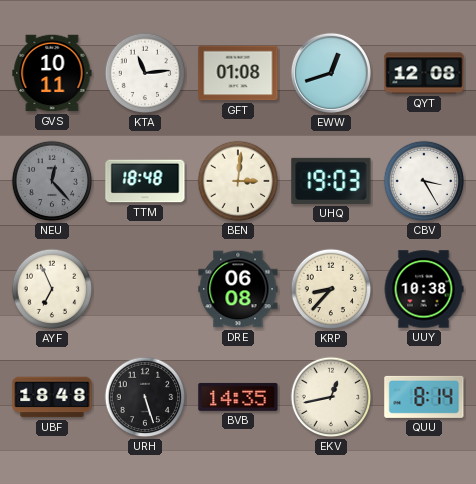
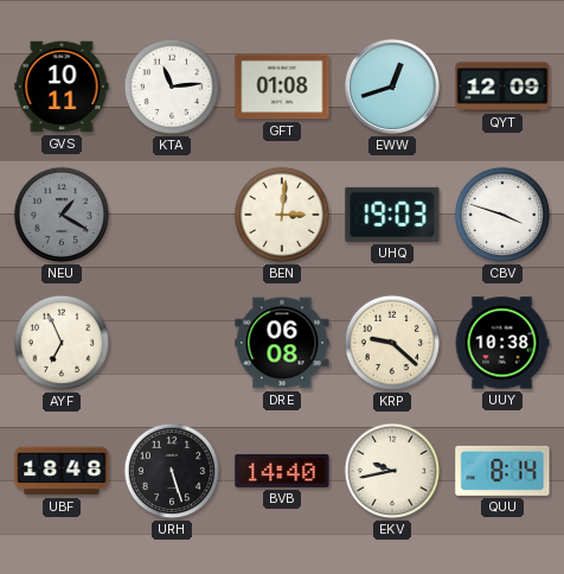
QYT: 12:08 -> 12:09
NEU: 12:23 -> 1:20
TTM: 18:48 -> none
CBV: 3:25 -> 3:48
KRP: 8:37 -> 9:22
BVB: 14:35 -> 14:40
EKV: 12:43 -> 9:43
